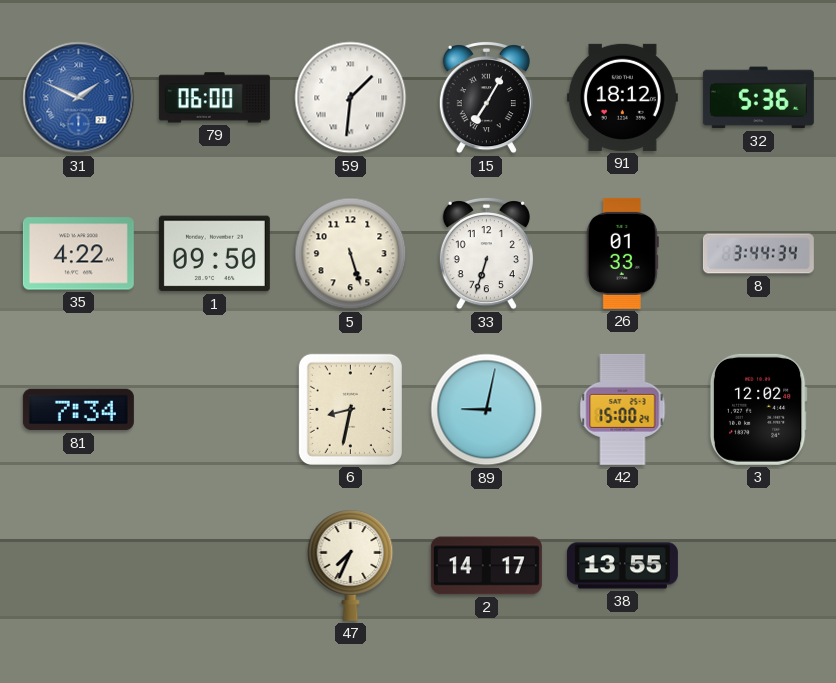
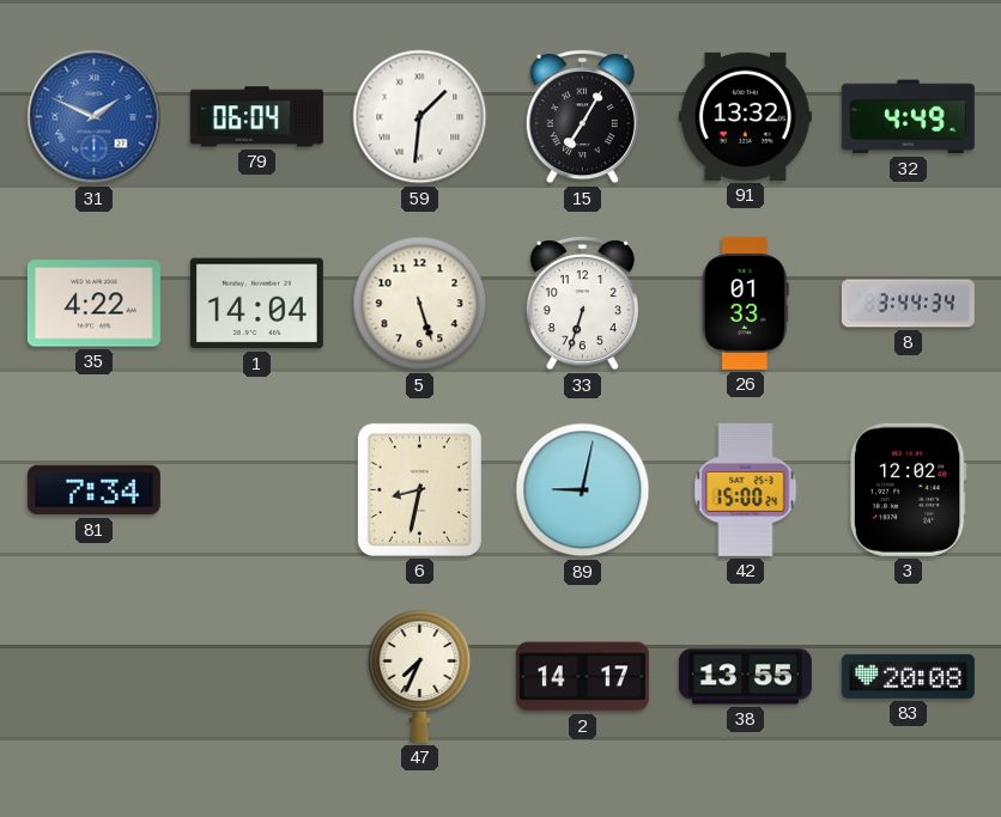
79: 06:00 -> 06:04
91: 18:12 -> 13:32
32: 5:36 -> 4:49
1: 09:50 -> 14:04
83: none -> 20:08
